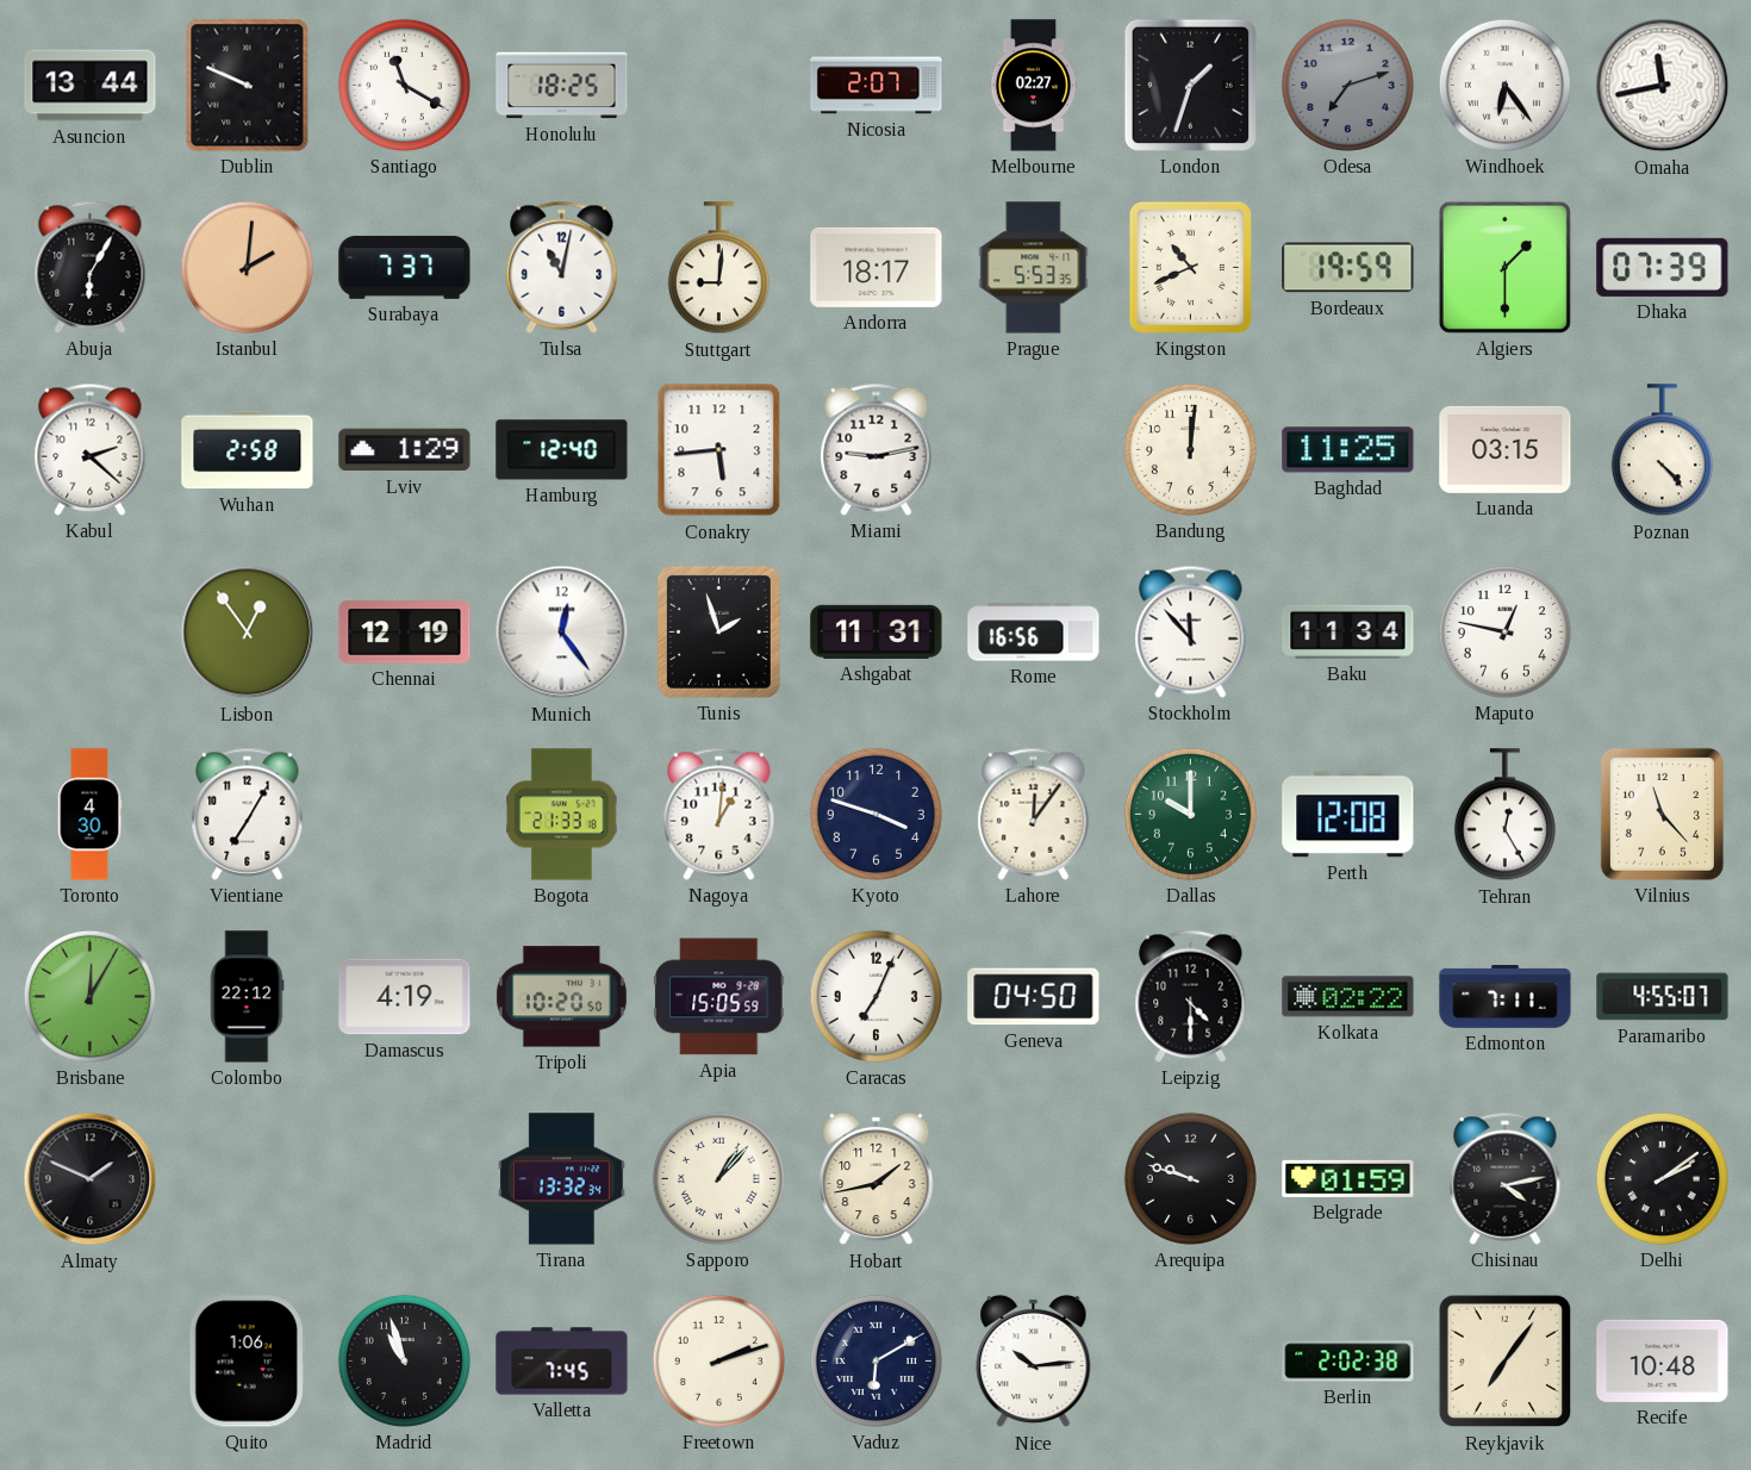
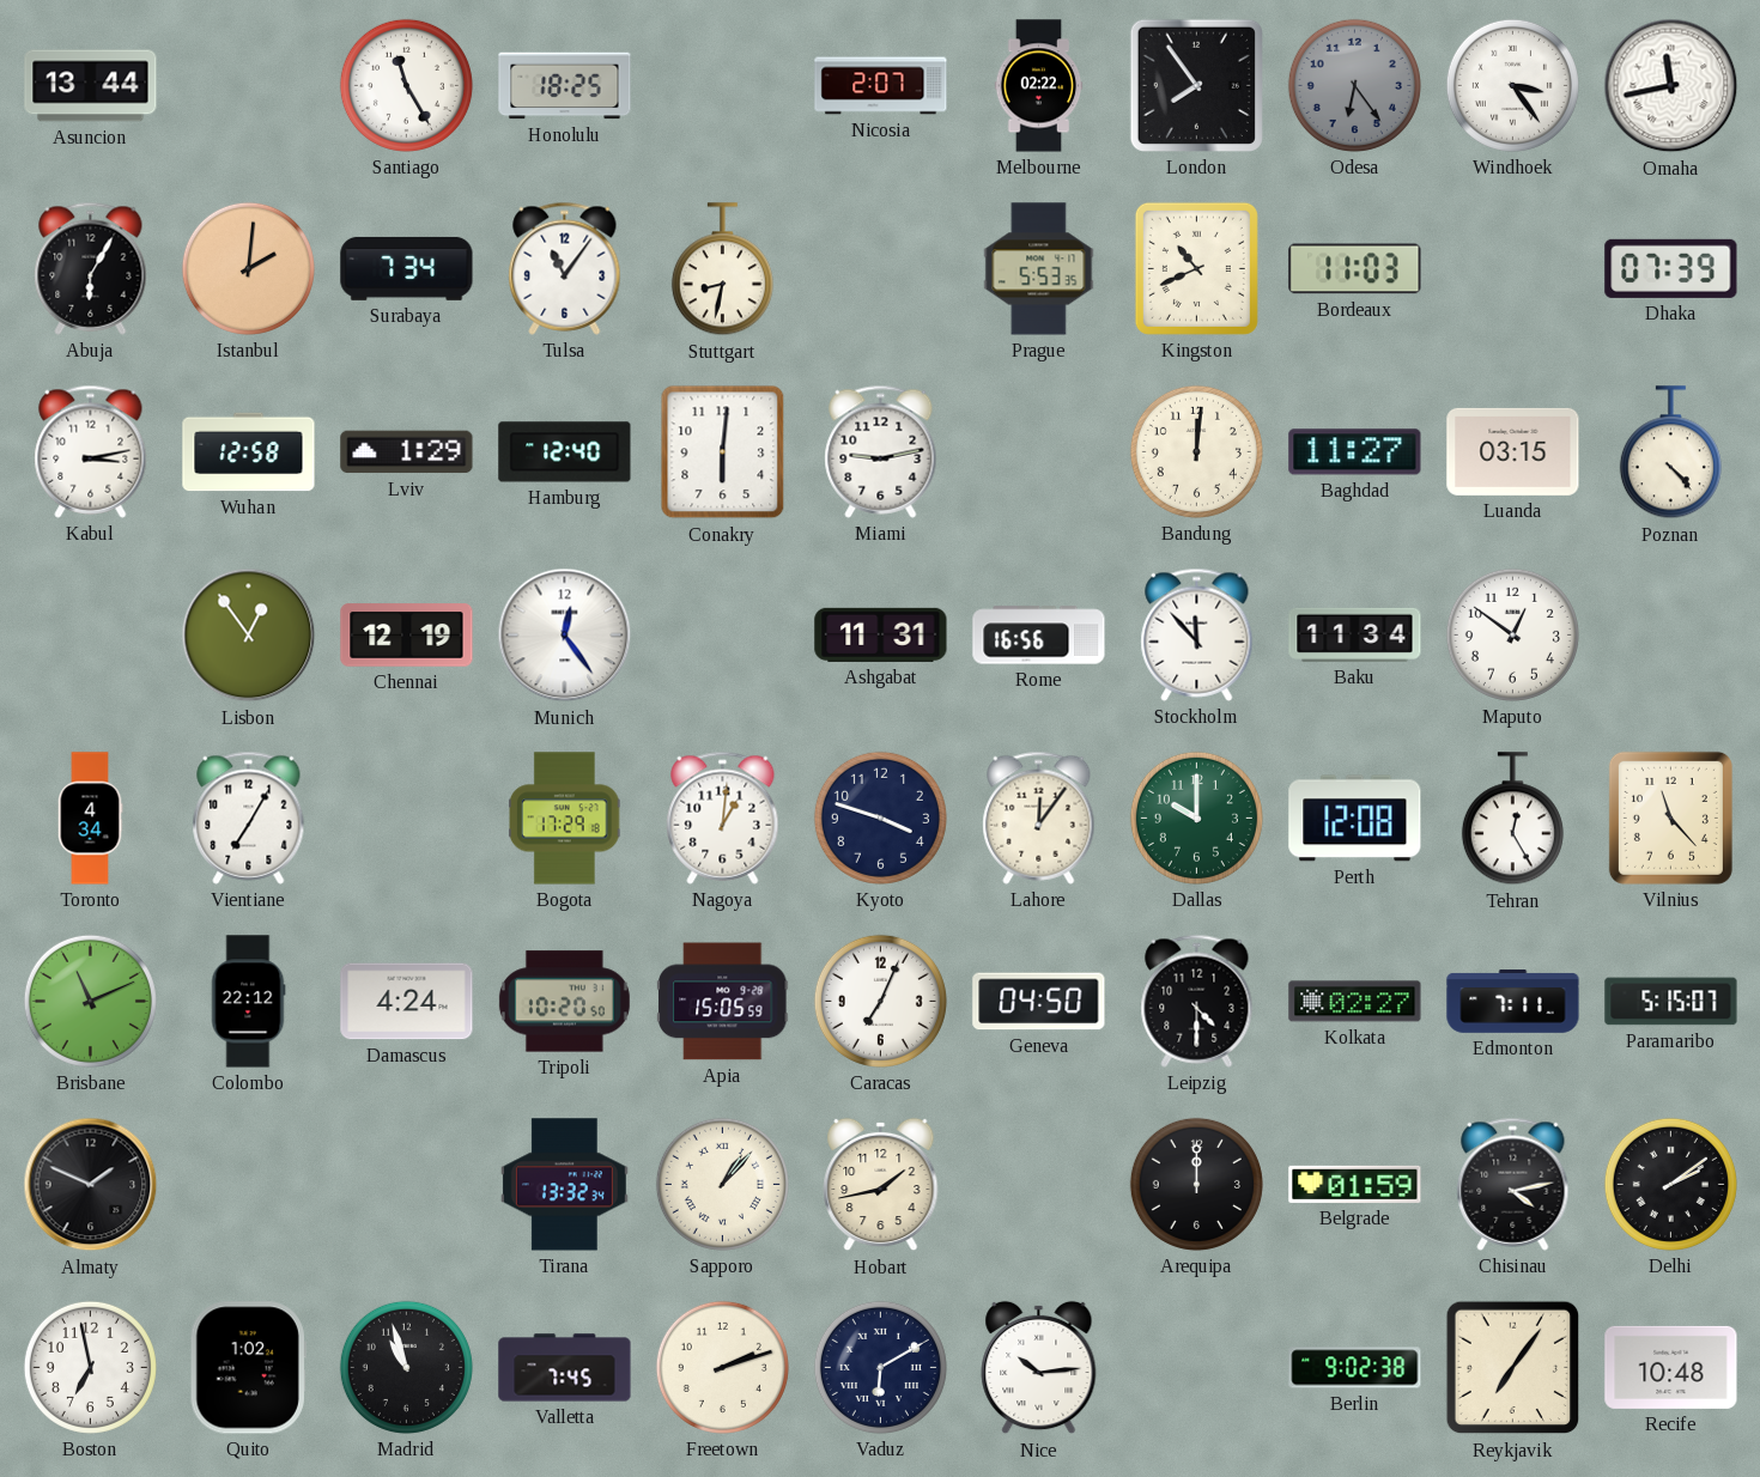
Dublin: 9:49 -> none
Santiago: 11:20 -> 11:25
Melbourne: 02:27 -> 02:22
London: 1:33 -> 7:54
Odesa: 7:12 -> 6:24
Windhoek: 6:24 -> 3:24
Surabaya: 7:37 -> 7:34
Tulsa: 11:02 -> 11:06
Stuttgart: 9:01 -> 8:32
Andorra: 18:17 -> none
Bordeaux: 19:59 -> 11:03
Algiers: 1:30 -> none
Kabul: 2:22 -> 3:13
Wuhan: 2:58 -> 12:58
Conakry: 5:44 -> 6:01
Baghdad: 11:25 -> 11:27
Tunis: 1:57 -> none
Maputo: 12:47 -> 12:51
Toronto: 4:30 -> 4:34
Bogota: 21:33 -> 17:29
Brisbane: 12:05 -> 11:11
Damascus: 4:19 -> 4:24
Kolkata: 02:22 -> 02:27
Paramaribo: 4:55 -> 5:15
Arequipa: 9:48 -> 12:00
Boston: none -> 6:58
Quito: 1:06 -> 1:02
Berlin: 2:02 -> 9:02
